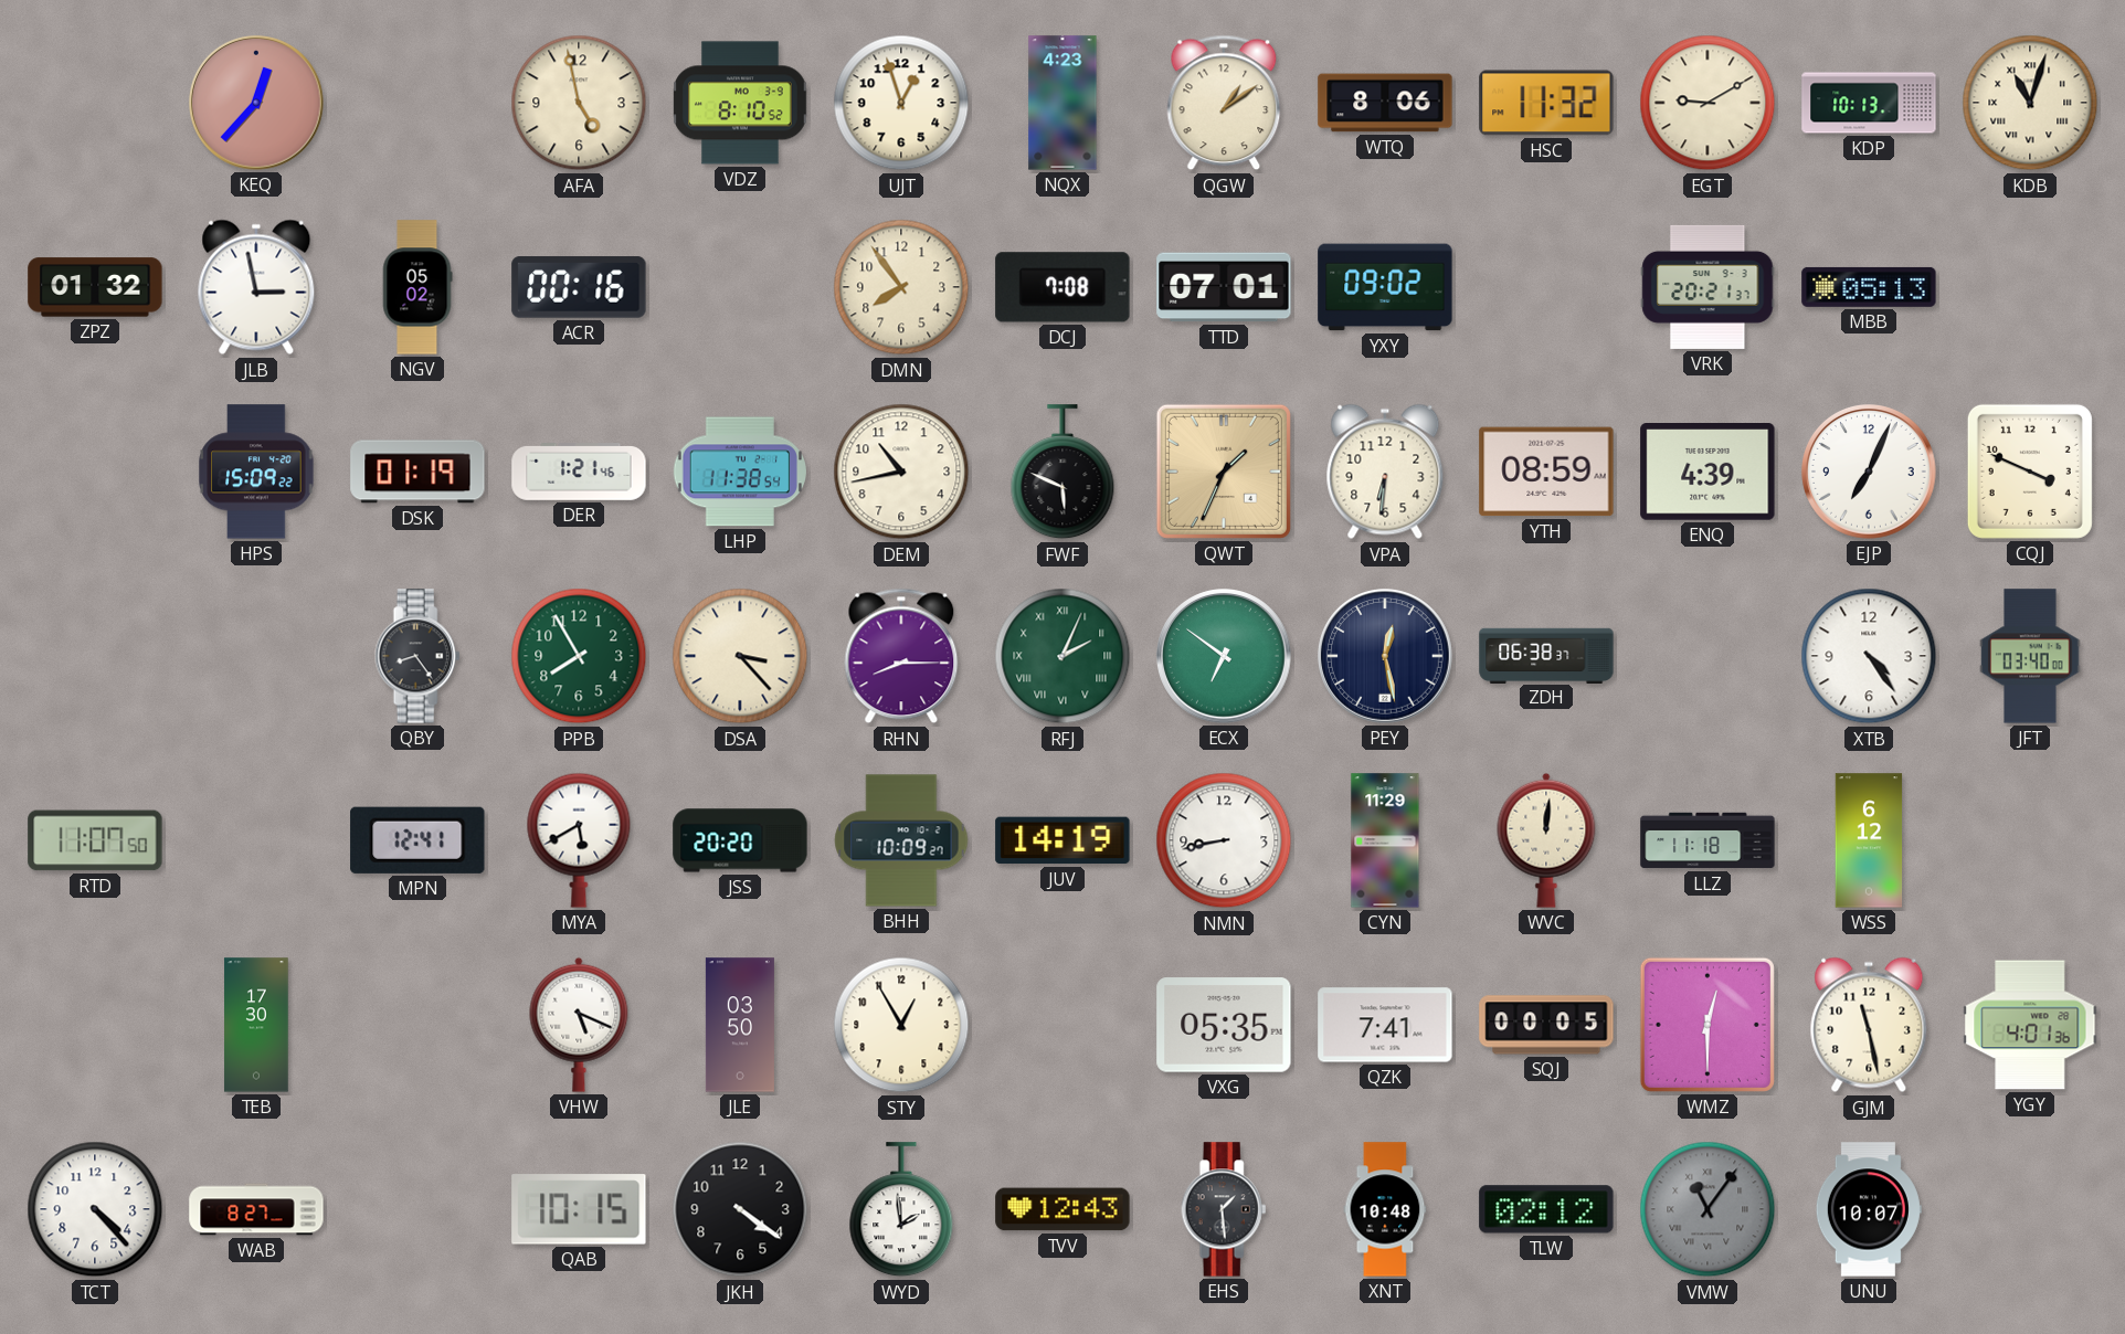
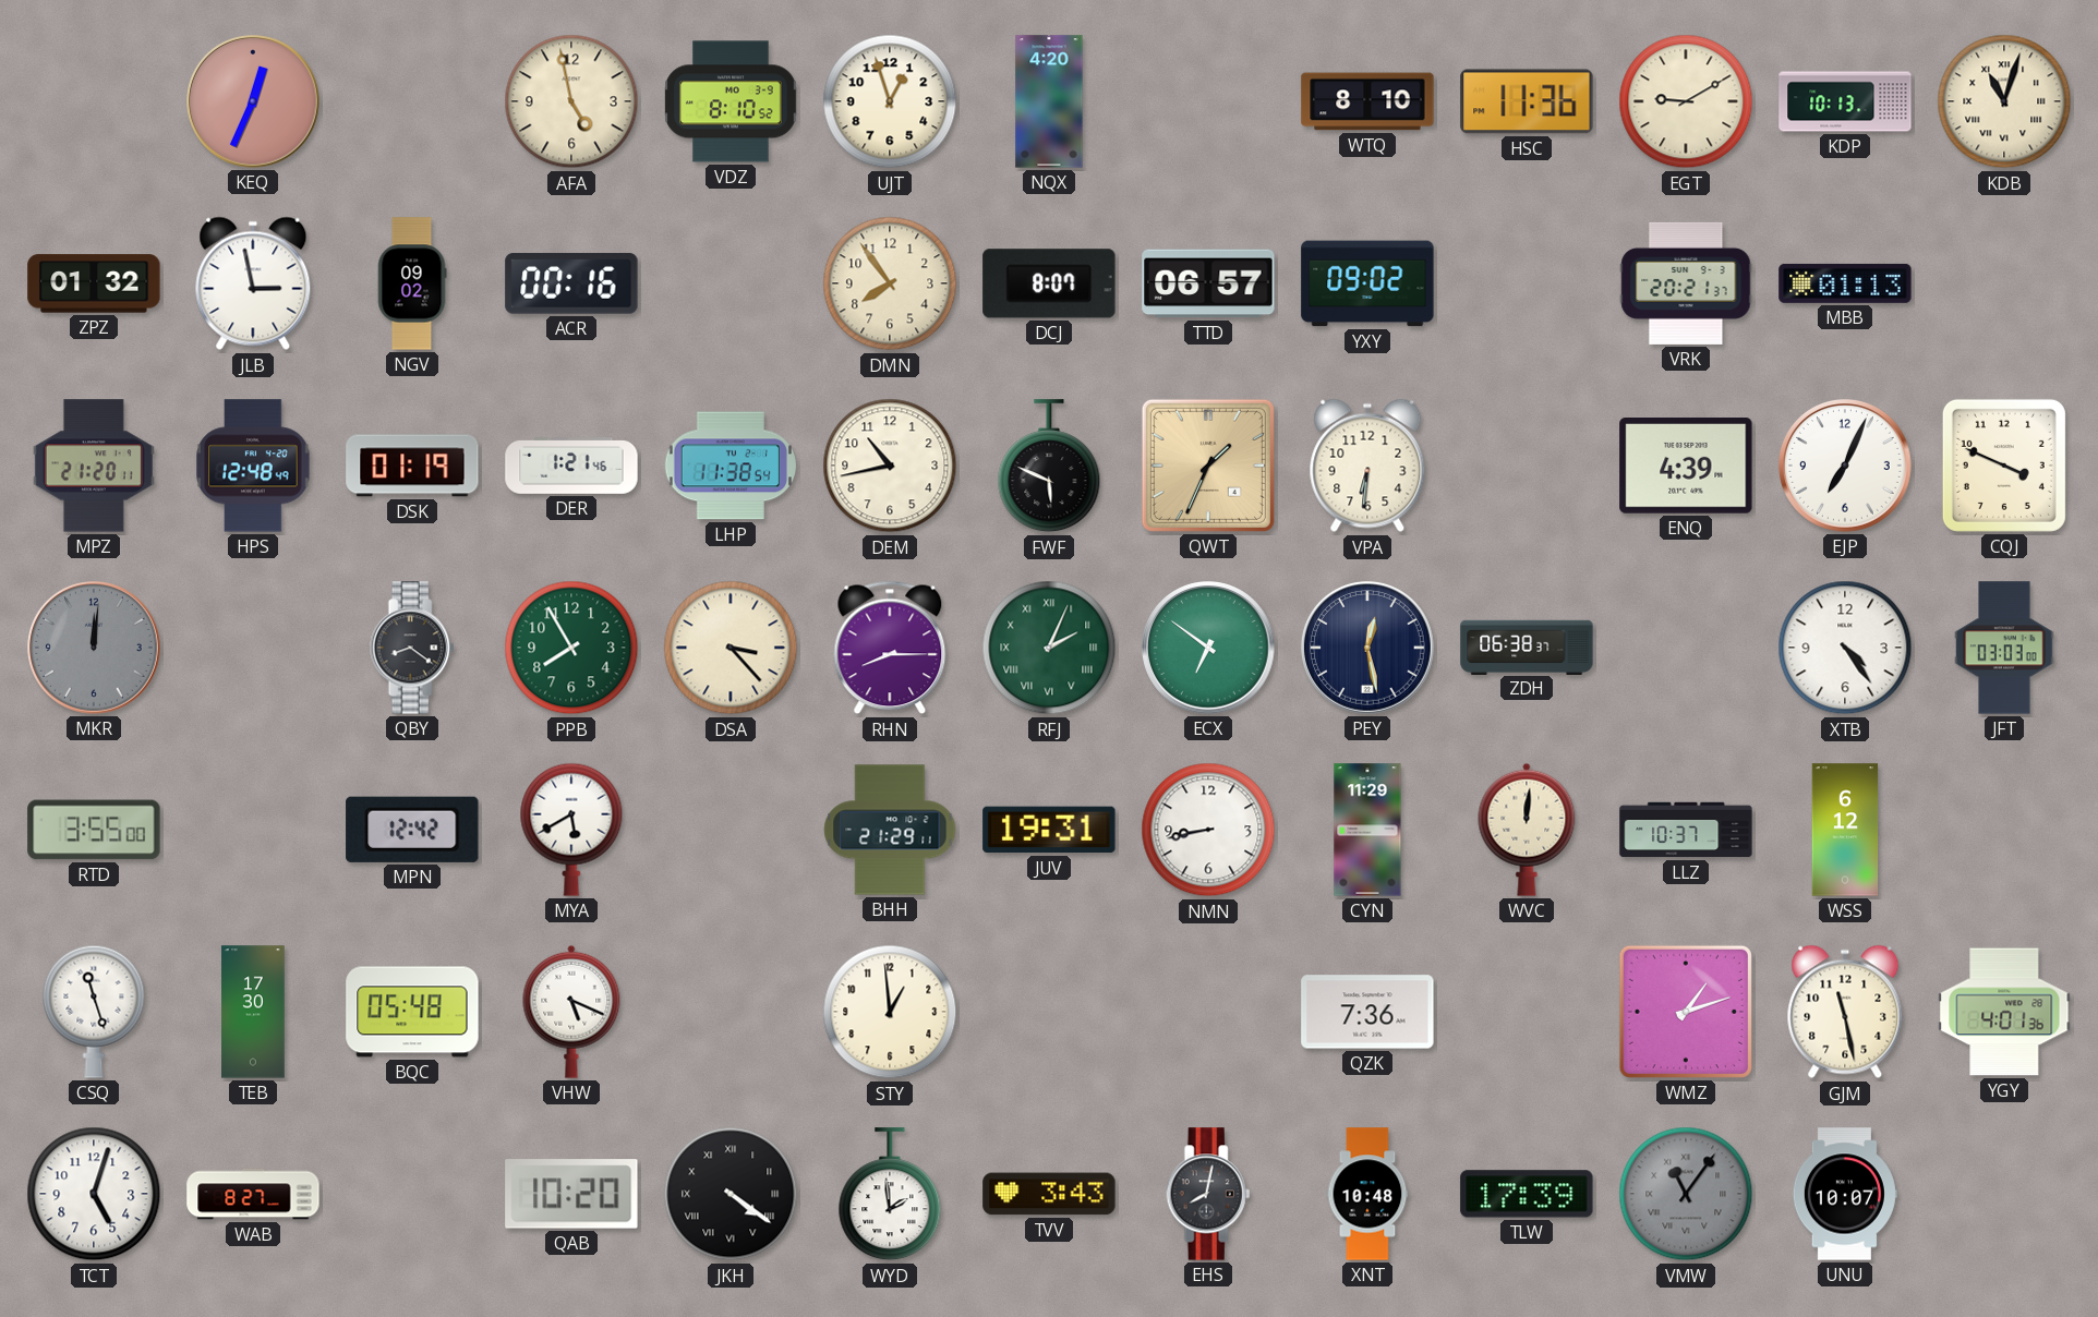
KEQ: 12:37 -> 12:34
NQX: 4:23 -> 4:20
QGW: 1:09 -> none
WTQ: 8:06 -> 8:10
HSC: 11:32 -> 11:36
NGV: 05:02 -> 09:02
DCJ: 7:08 -> 8:07
TTD: 07:01 -> 06:57
MBB: 05:13 -> 01:13
MPZ: none -> 21:20
HPS: 15:09 -> 12:48
YTH: 08:59 -> none
MKR: none -> 12:01
QBY: 8:24 -> 8:21
JFT: 03:40 -> 03:03
RTD: 11:07 -> 3:55
MPN: 12:41 -> 12:42
JSS: 20:20 -> none
BHH: 10:09 -> 21:29
JUV: 14:19 -> 19:31
LLZ: 11:18 -> 10:37
CSQ: none -> 11:27
BQC: none -> 05:48
JLE: 03:50 -> none
STY: 12:55 -> 12:59
VXG: 05:35 -> none
QZK: 7:41 -> 7:36
SQJ: 00:05 -> none
WMZ: 12:30 -> 1:12
TCT: 4:23 -> 5:03
QAB: 10:15 -> 10:20
JKH numerals: Arabic -> Roman
TVV: 12:43 -> 3:43
EHS: 1:29 -> 8:02
TLW: 02:12 -> 17:39
